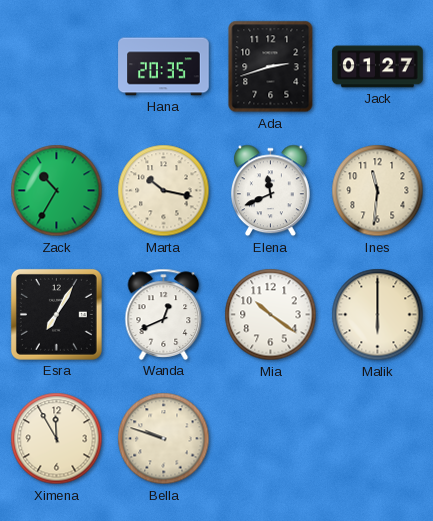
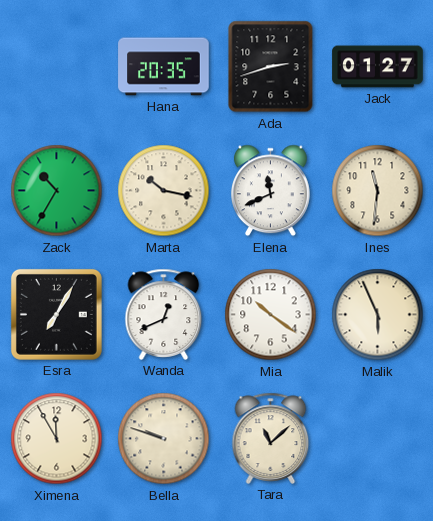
Malik: 6:00 -> 5:56
Tara: none -> 11:08
